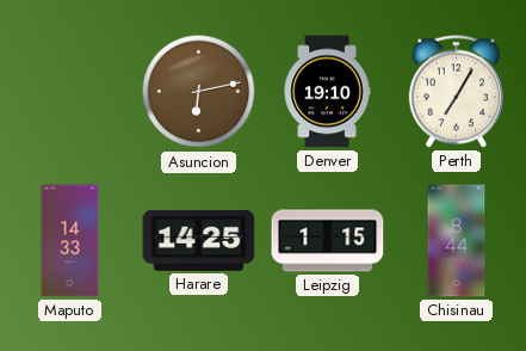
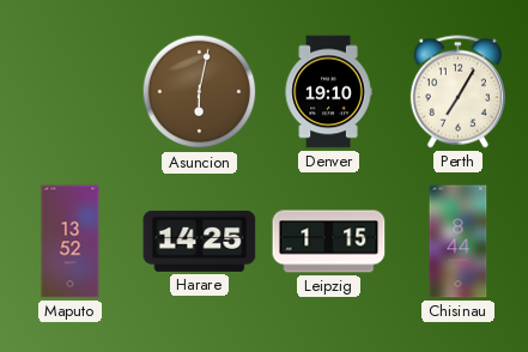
Asuncion: 6:13 -> 6:02
Maputo: 14:33 -> 13:52
